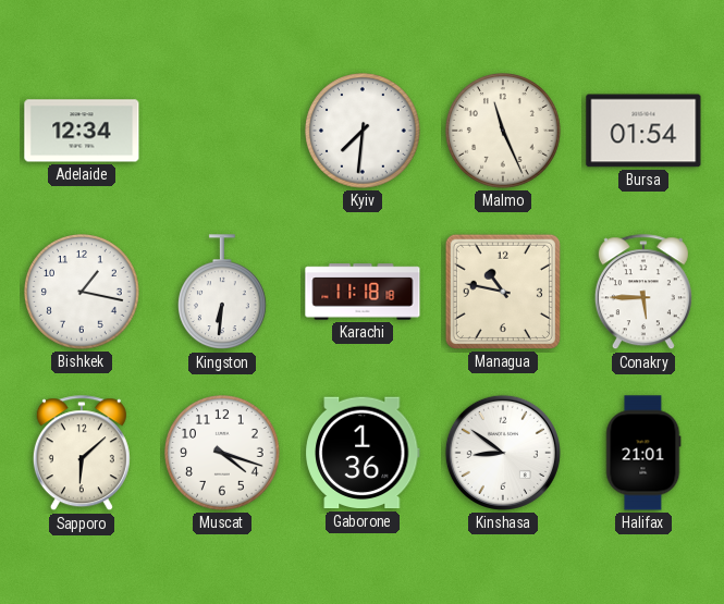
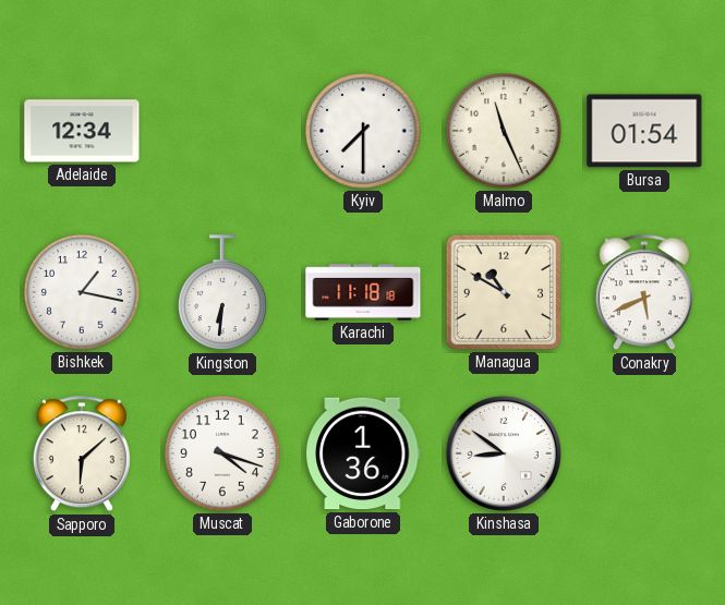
Kyiv: 7:31 -> 7:30
Managua: 10:47 -> 10:50
Conakry: 5:45 -> 5:41
Halifax: 21:01 -> none
